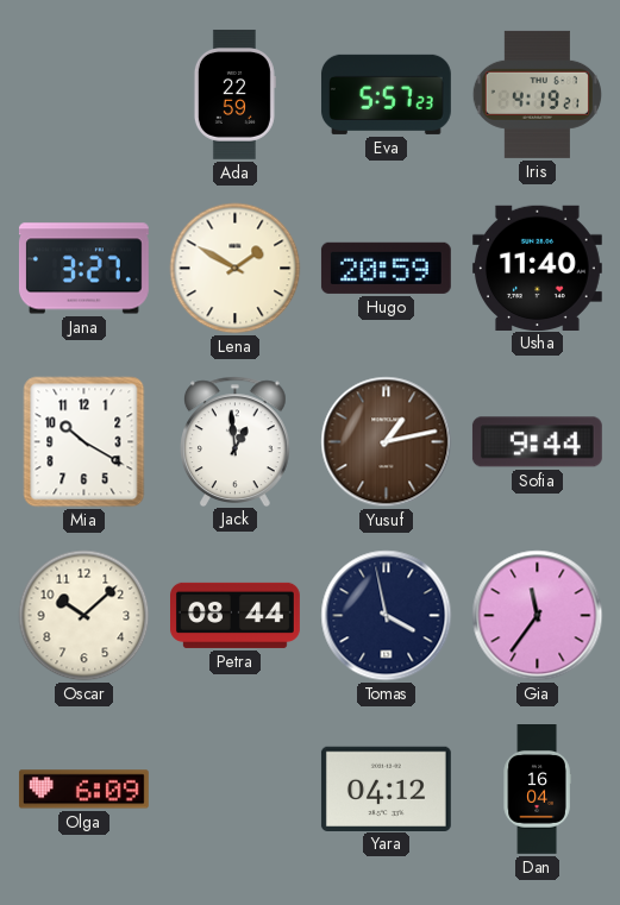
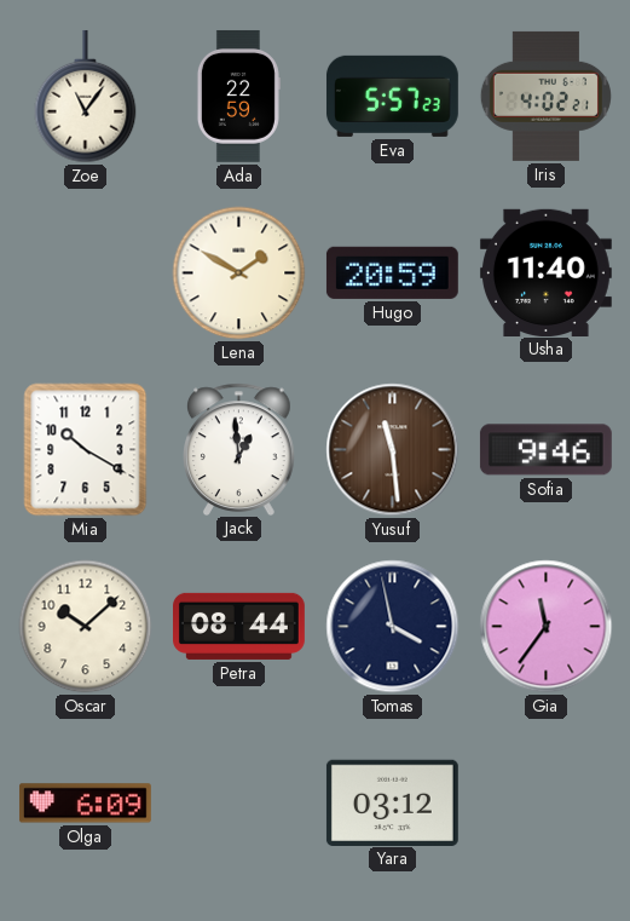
Zoe: none -> 11:06
Iris: 4:19 -> 4:02
Jana: 3:27 -> none
Yusuf: 1:13 -> 11:29
Sofia: 9:44 -> 9:46
Yara: 04:12 -> 03:12
Dan: 16:04 -> none
